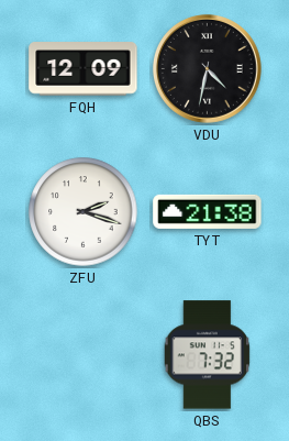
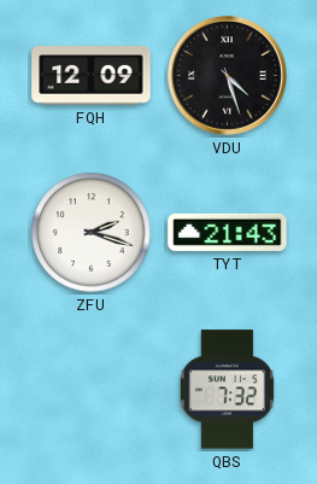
VDU: 4:32 -> 4:27
TYT: 21:38 -> 21:43
